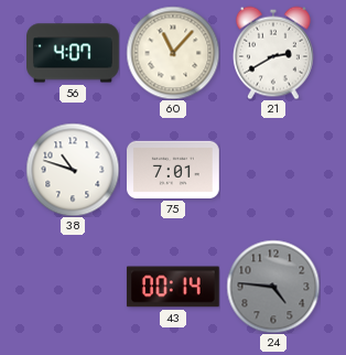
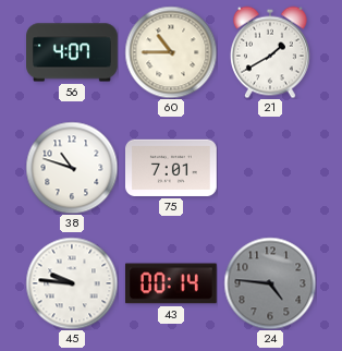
60: 11:07 -> 10:45
21: 2:40 -> 1:40
45: none -> 9:46
